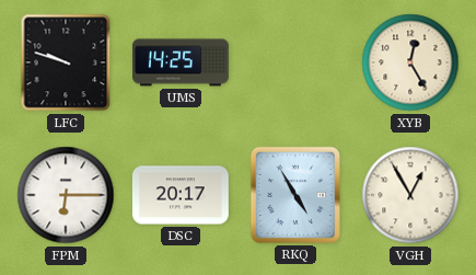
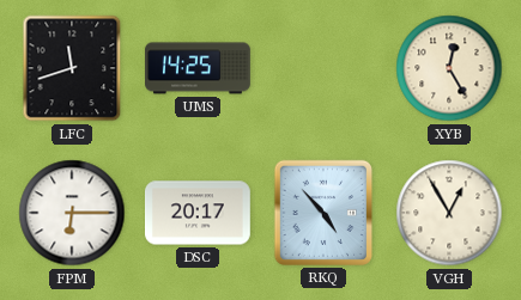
LFC: 9:48 -> 11:42
RKQ: 4:55 -> 4:53
